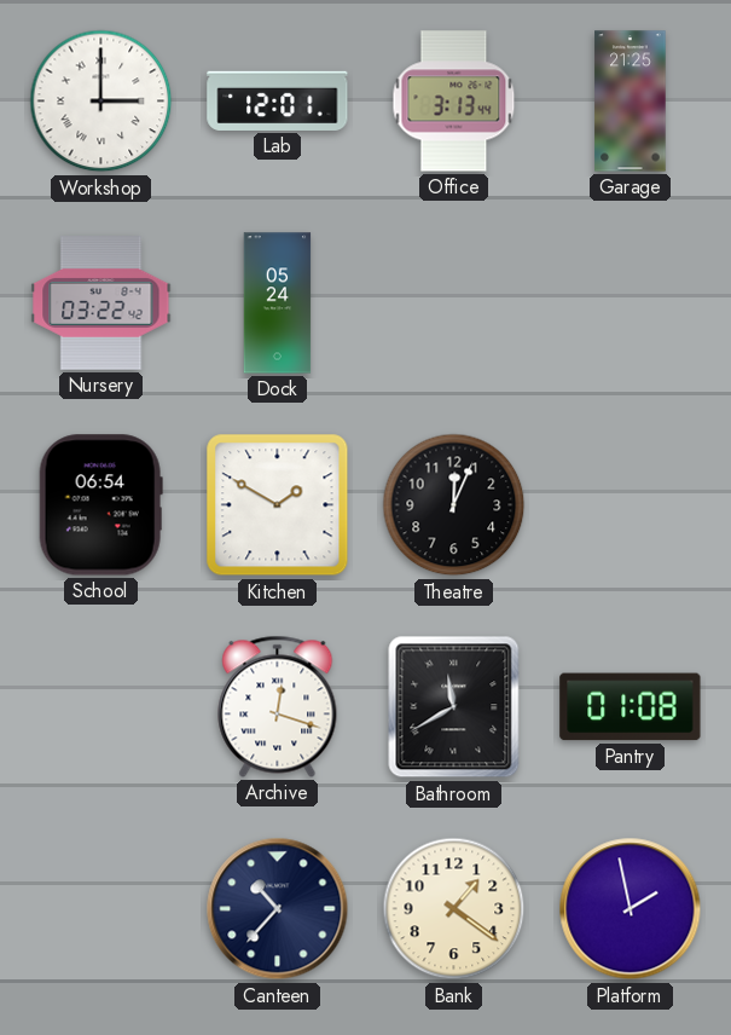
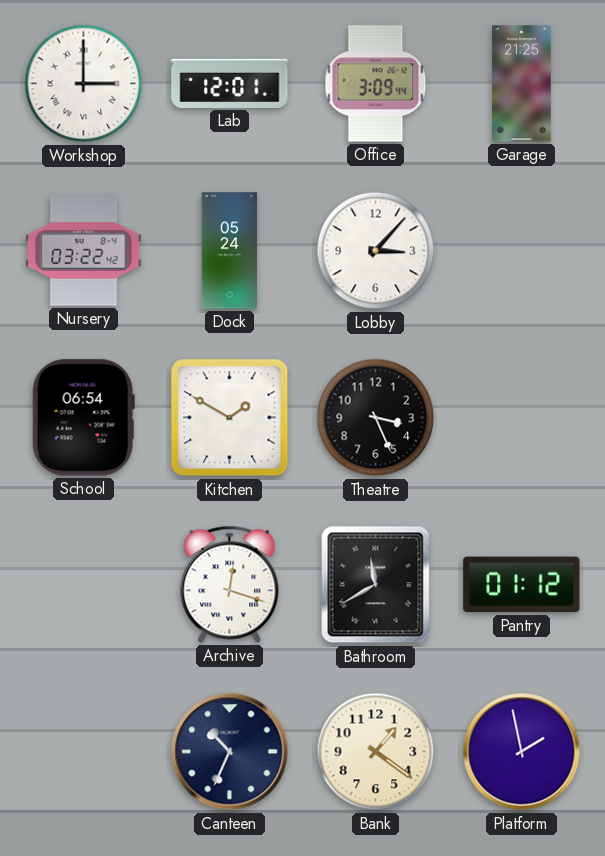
Office: 3:13 -> 3:09
Lobby: none -> 3:07
Theatre: 12:04 -> 3:26
Pantry: 01:08 -> 01:12
Canteen: 10:37 -> 10:34
